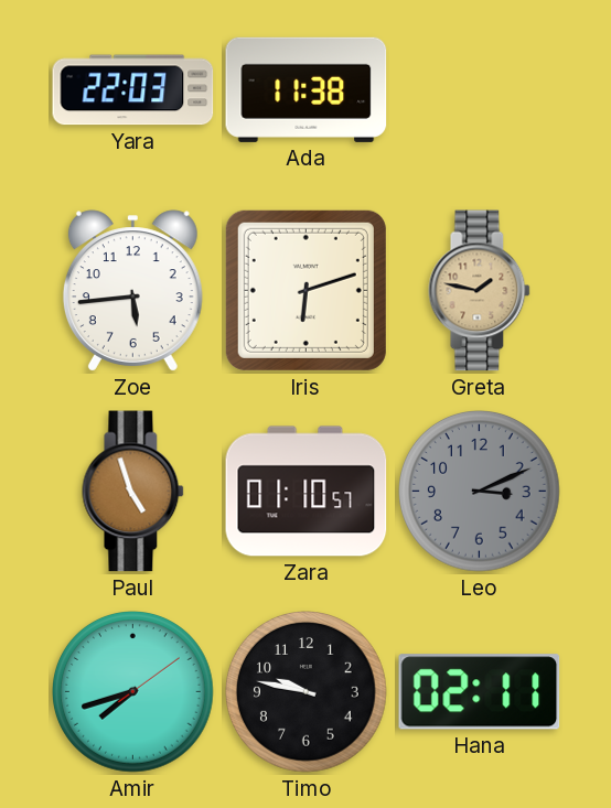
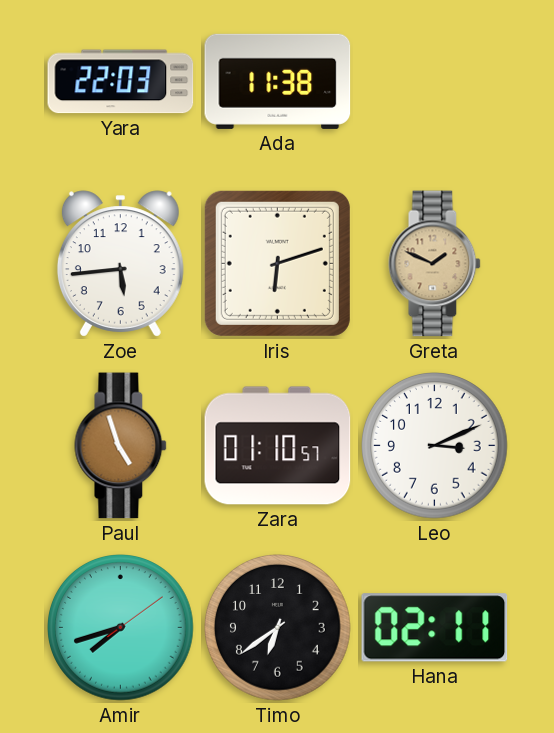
Greta: 1:47 -> 1:49
Leo dial: grey -> white
Timo: 9:47 -> 6:39
